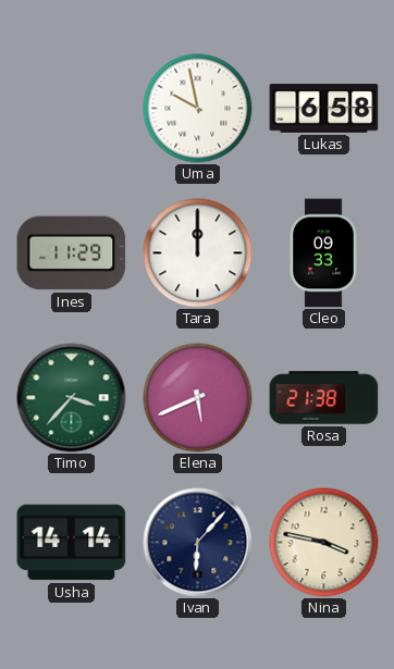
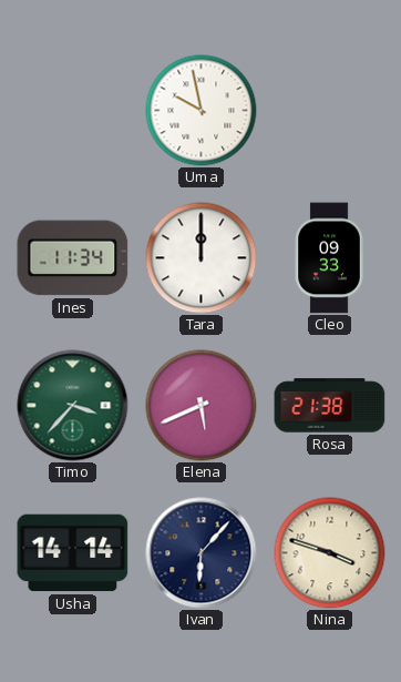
Lukas: 6:58 -> none
Ines: 11:29 -> 11:34
Nina: 3:47 -> 3:48
